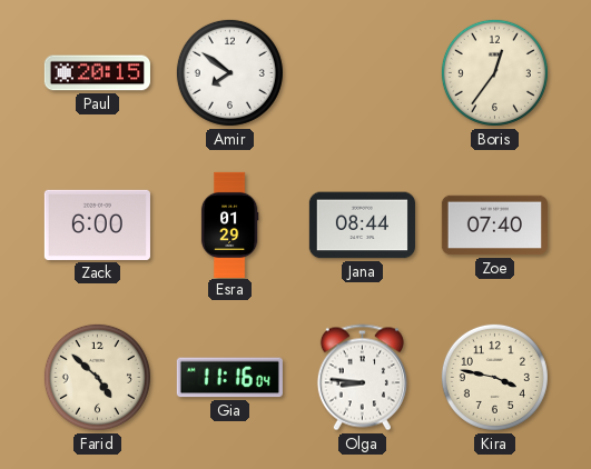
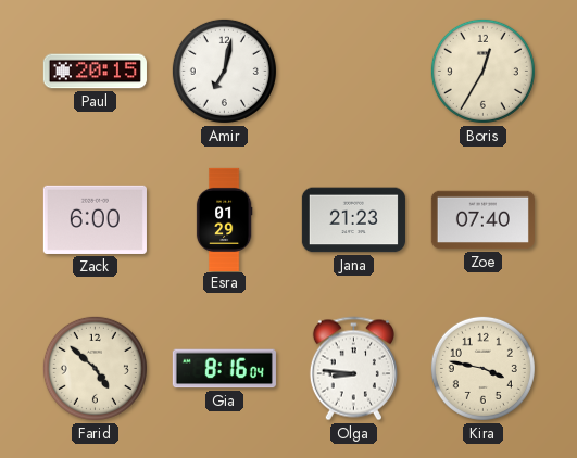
Amir: 7:51 -> 7:02
Boris: 12:36 -> 12:35
Jana: 08:44 -> 21:23
Gia: 11:16 -> 8:16
